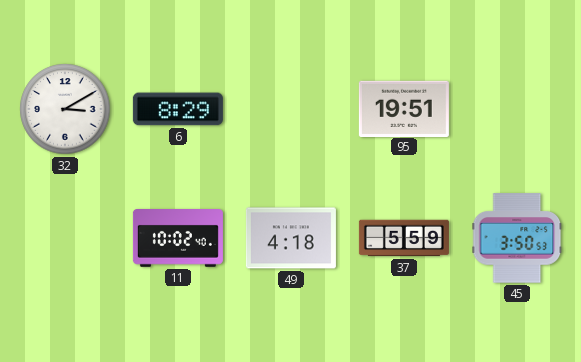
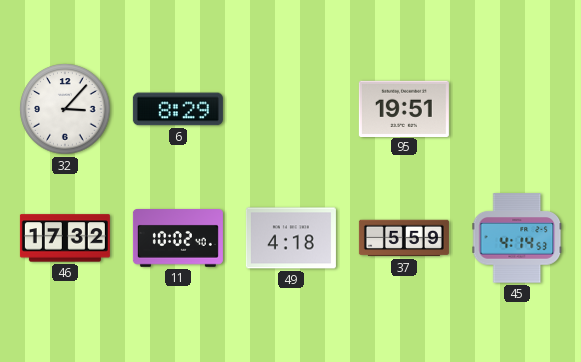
32: 3:10 -> 3:07
46: none -> 17:32
45: 3:50 -> 4:14
